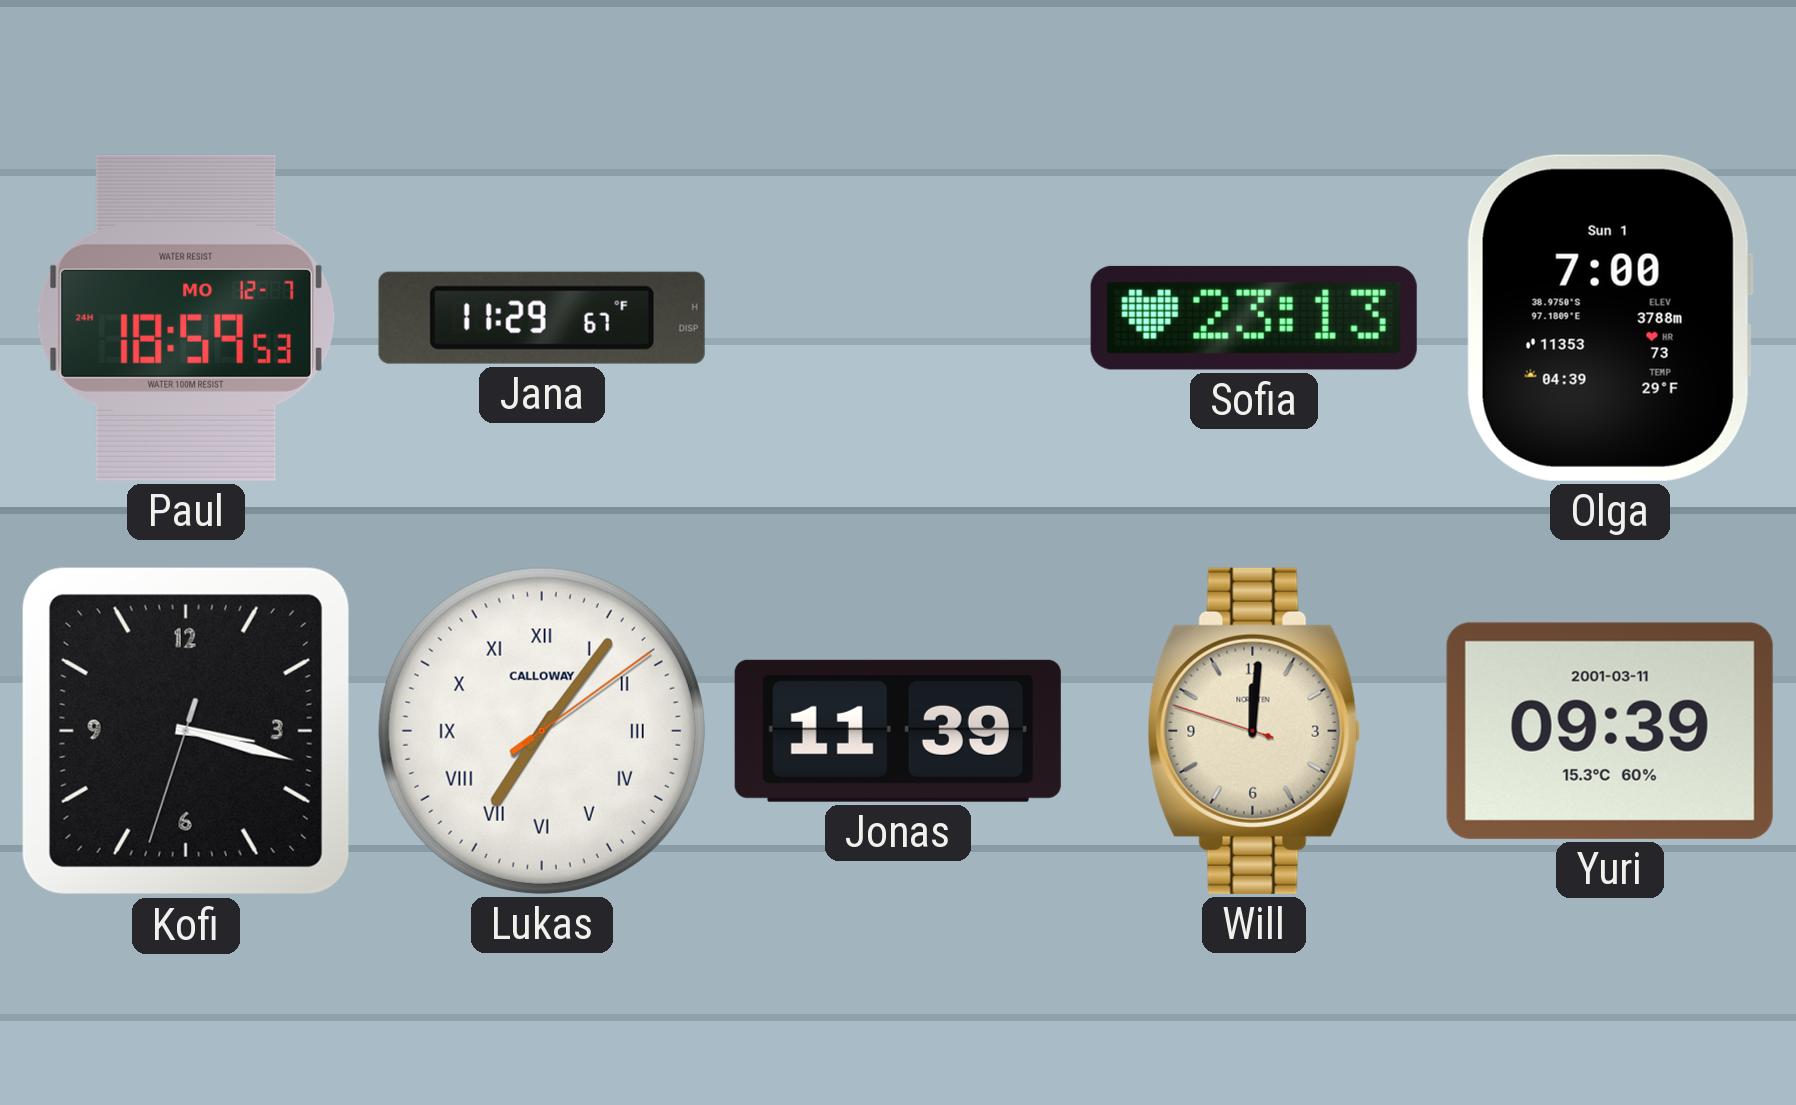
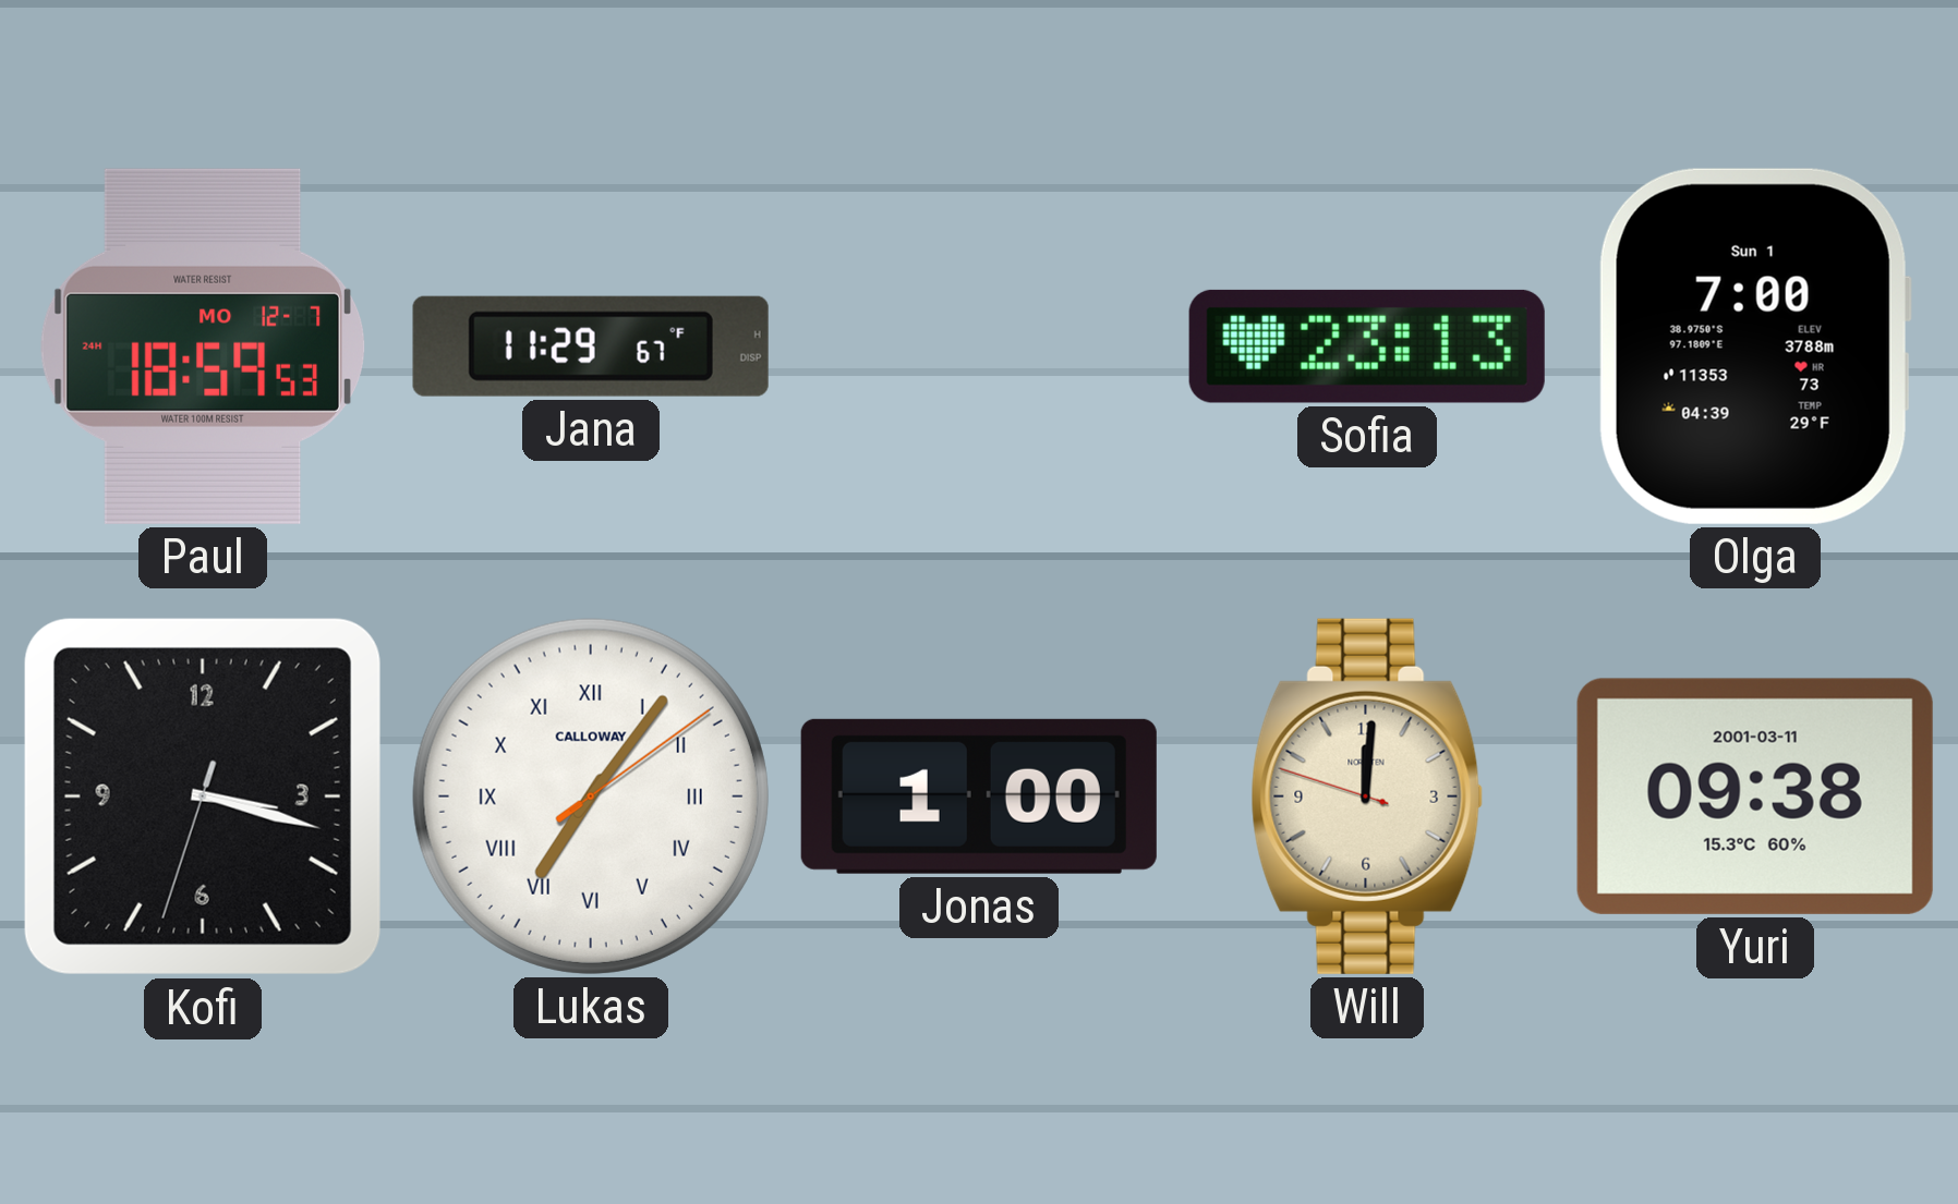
Jonas: 11:39 -> 1:00
Yuri: 09:39 -> 09:38
